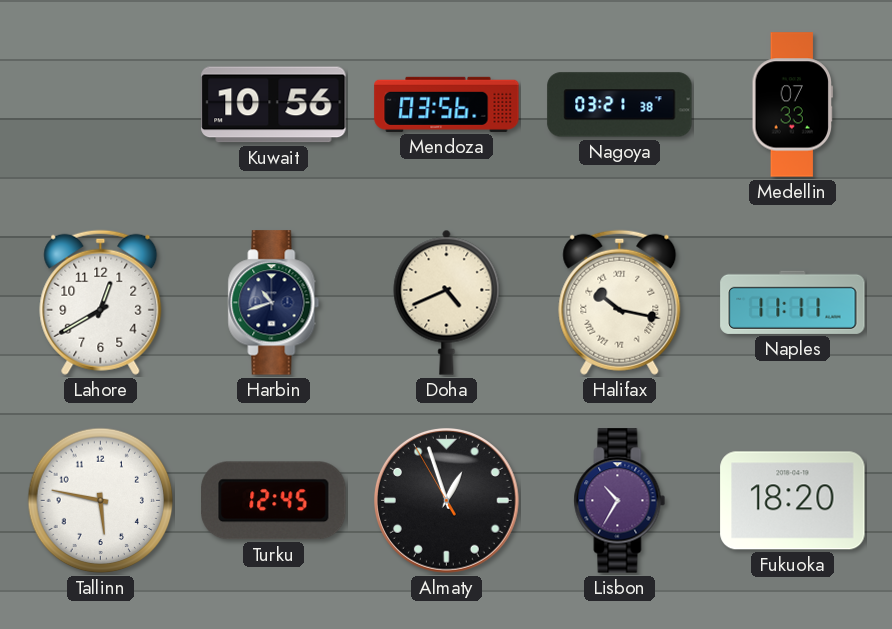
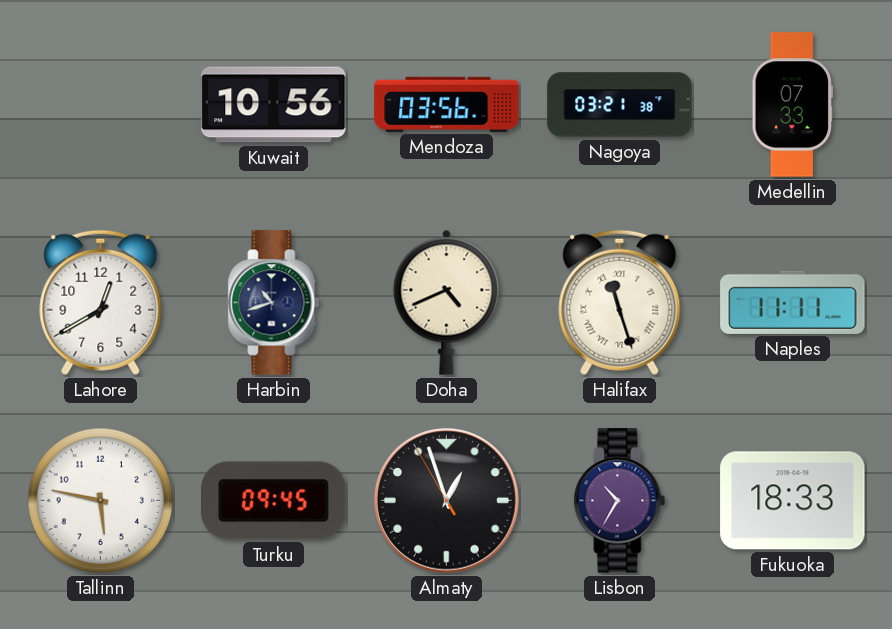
Halifax: 10:17 -> 11:27
Turku: 12:45 -> 09:45
Fukuoka: 18:20 -> 18:33
